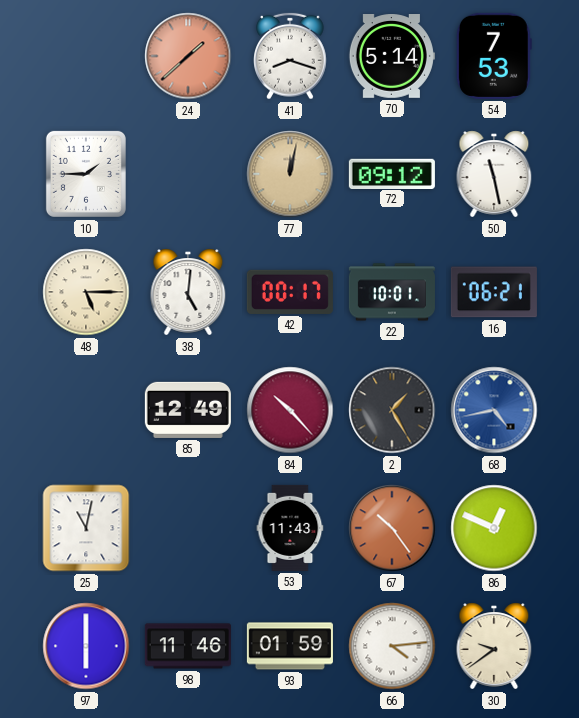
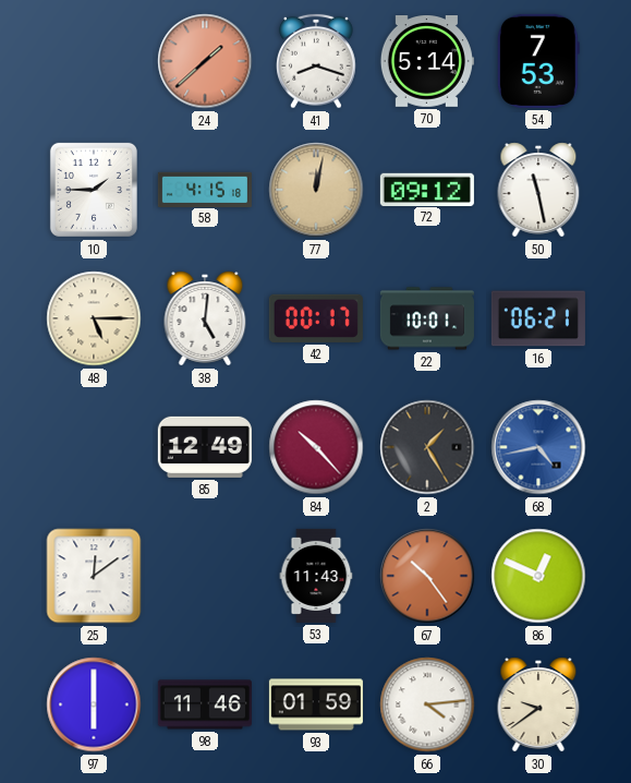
58: none -> 4:15
25: 11:02 -> 12:09
